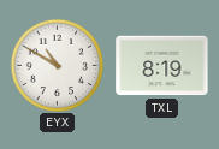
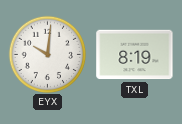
EYX: 10:50 -> 10:01
